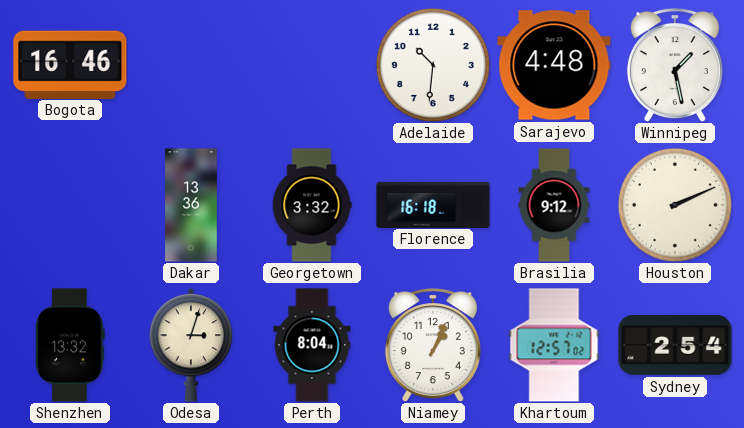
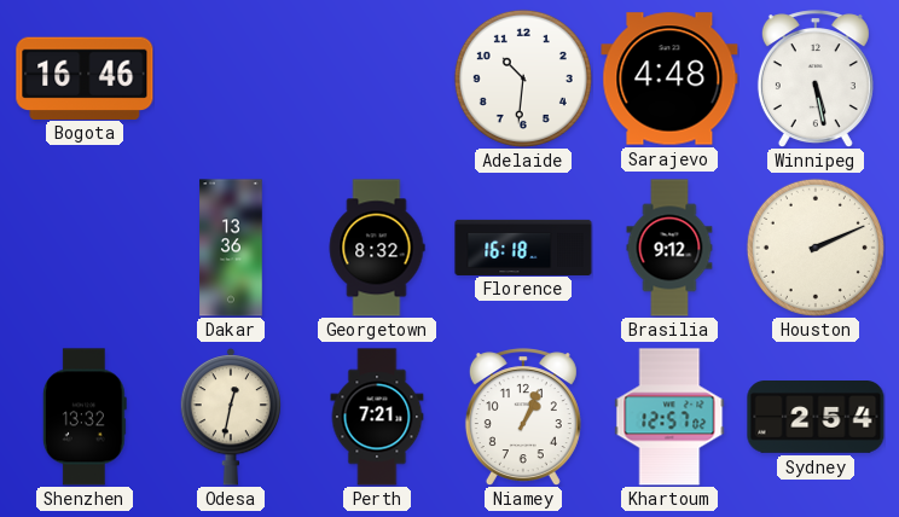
Winnipeg: 1:28 -> 5:28
Georgetown: 3:32 -> 8:32
Odesa: 3:03 -> 12:32
Perth: 8:04 -> 7:21
